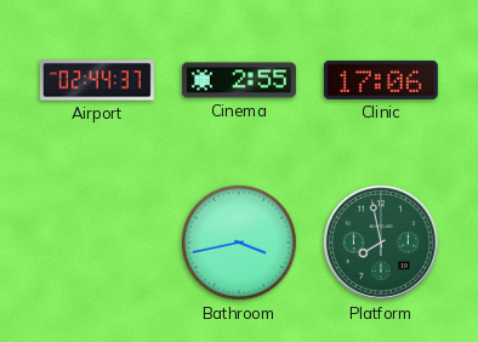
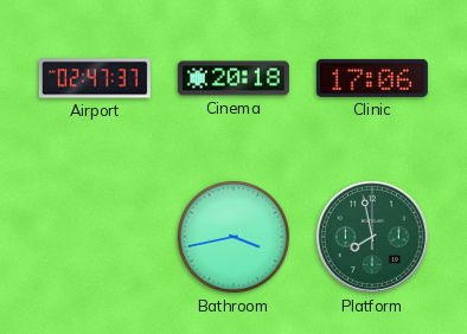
Airport: 02:44 -> 02:47
Cinema: 2:55 -> 20:18
